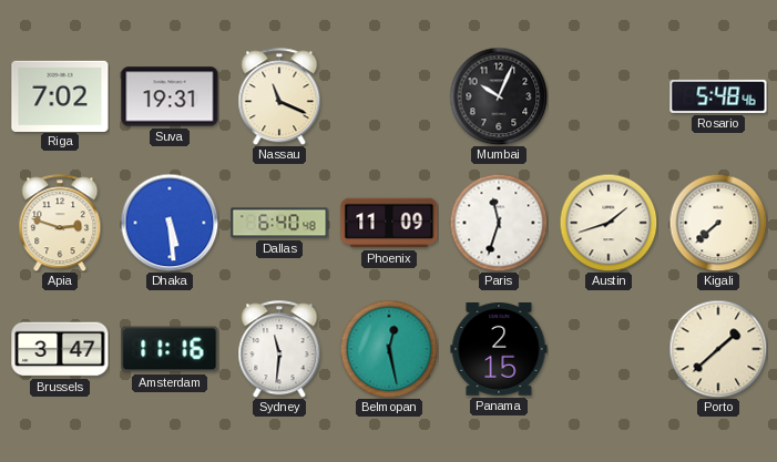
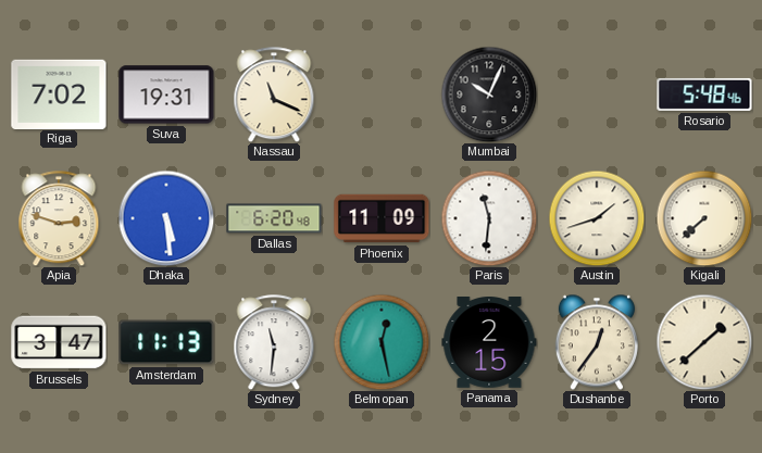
Dallas: 6:40 -> 6:20
Paris: 11:33 -> 11:31
Amsterdam: 11:16 -> 11:13
Dushanbe: none -> 12:36
